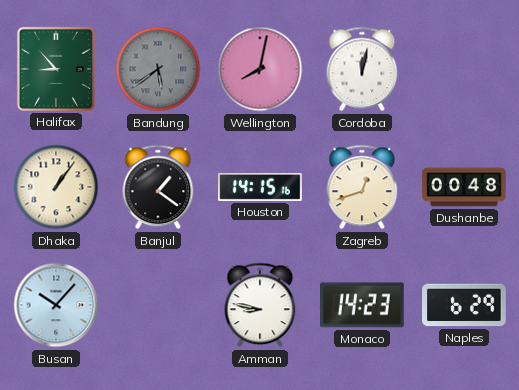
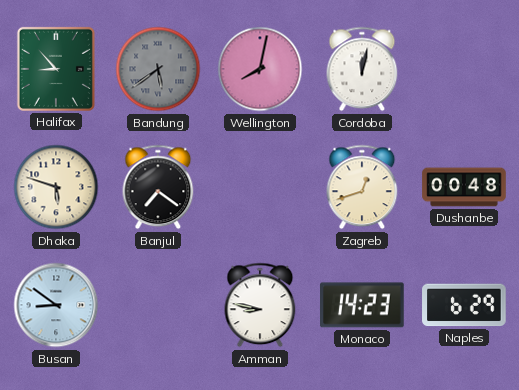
Dhaka: 1:06 -> 5:48
Banjul: 1:21 -> 7:21
Houston: 14:15 -> none
Busan: 10:07 -> 8:51
